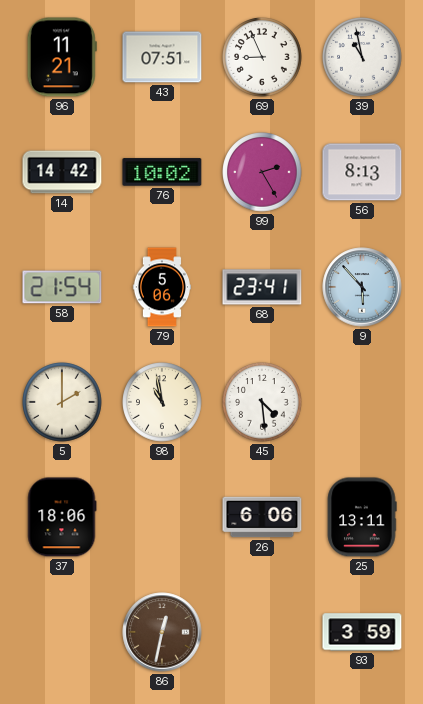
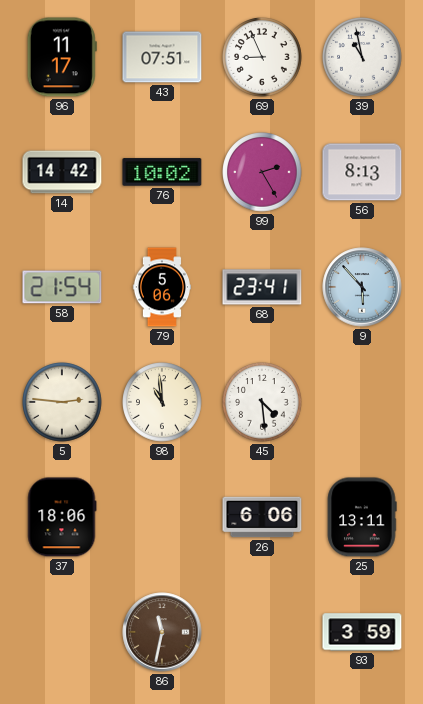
96: 11:21 -> 11:17
5: 2:00 -> 2:46
98: 10:58 -> 10:59
86: 12:32 -> 11:32
